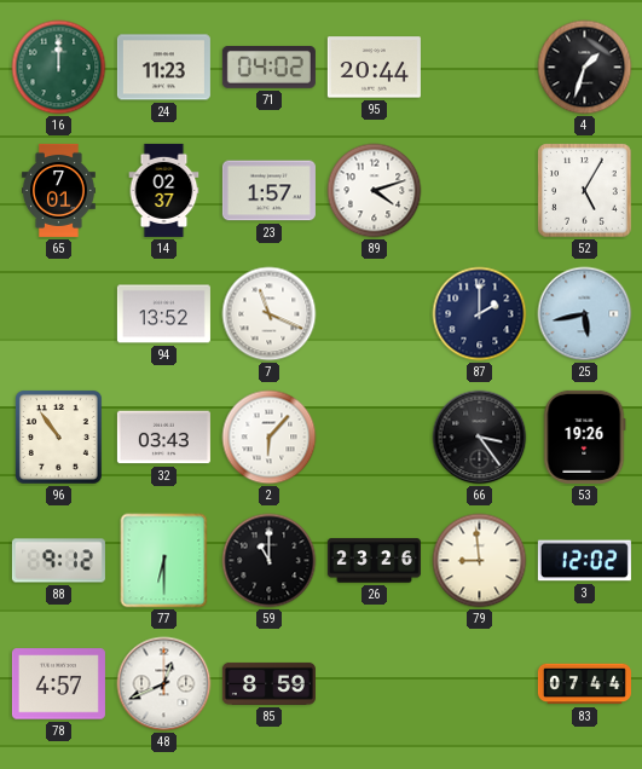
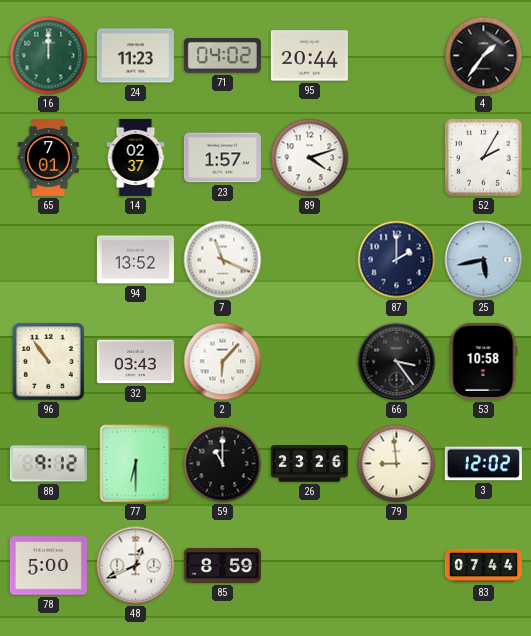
4: 1:33 -> 1:36
52: 5:05 -> 2:05
53: 19:26 -> 10:58
78: 4:57 -> 5:00
